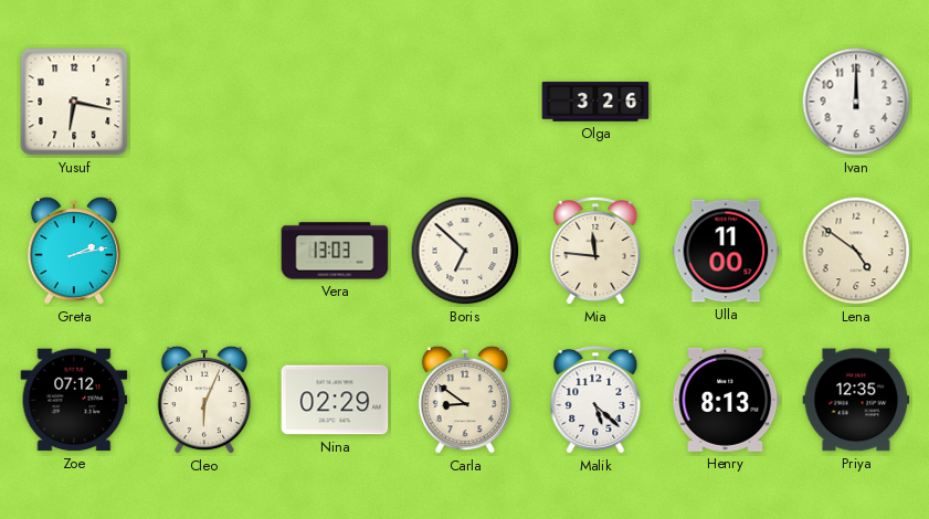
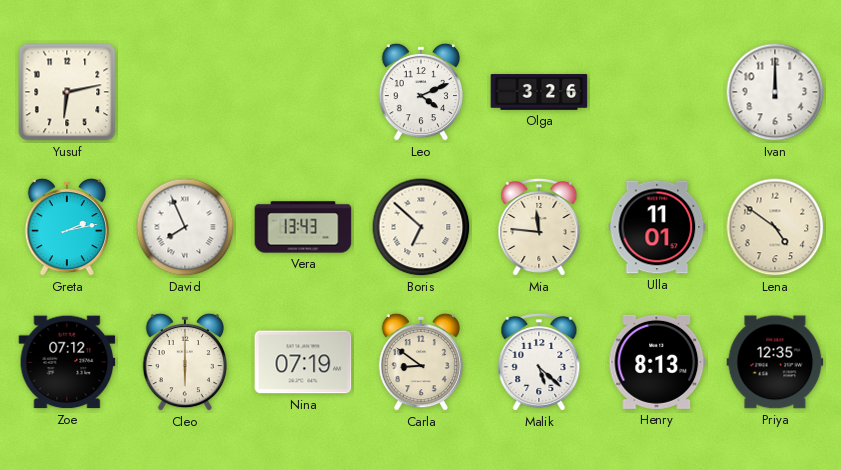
Yusuf: 6:17 -> 6:13
Leo: none -> 4:11
David: none -> 7:56
Vera: 13:03 -> 13:43
Ulla: 11:00 -> 11:01
Cleo: 6:04 -> 6:00
Nina: 02:29 -> 07:19
